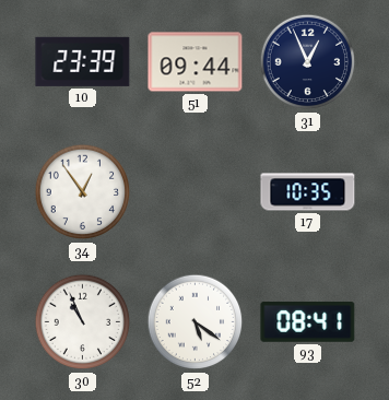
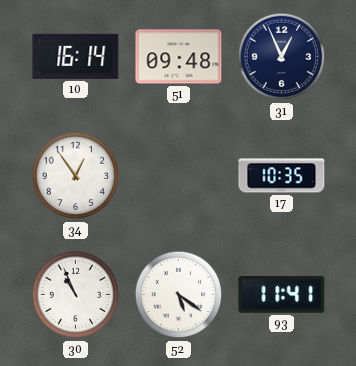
10: 23:39 -> 16:14
51: 09:44 -> 09:48
93: 08:41 -> 11:41
